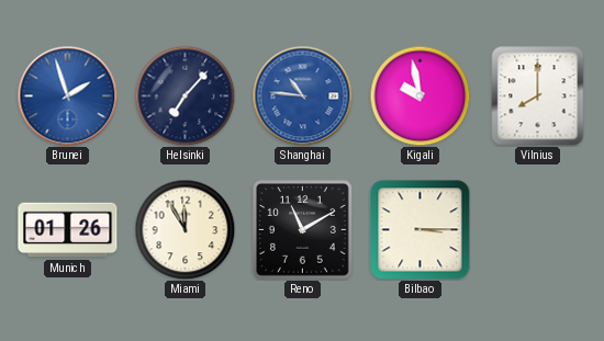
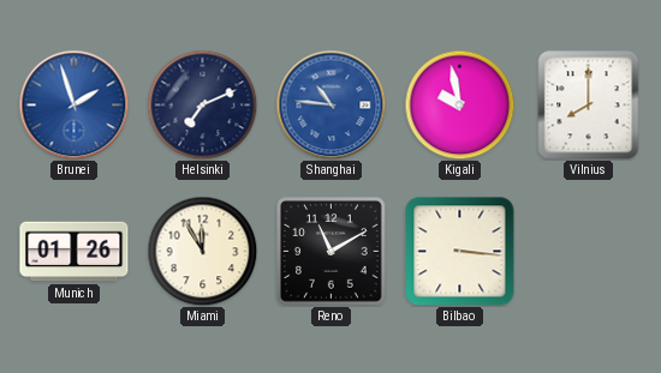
Helsinki: 7:07 -> 7:11
Bilbao: 3:15 -> 3:16
